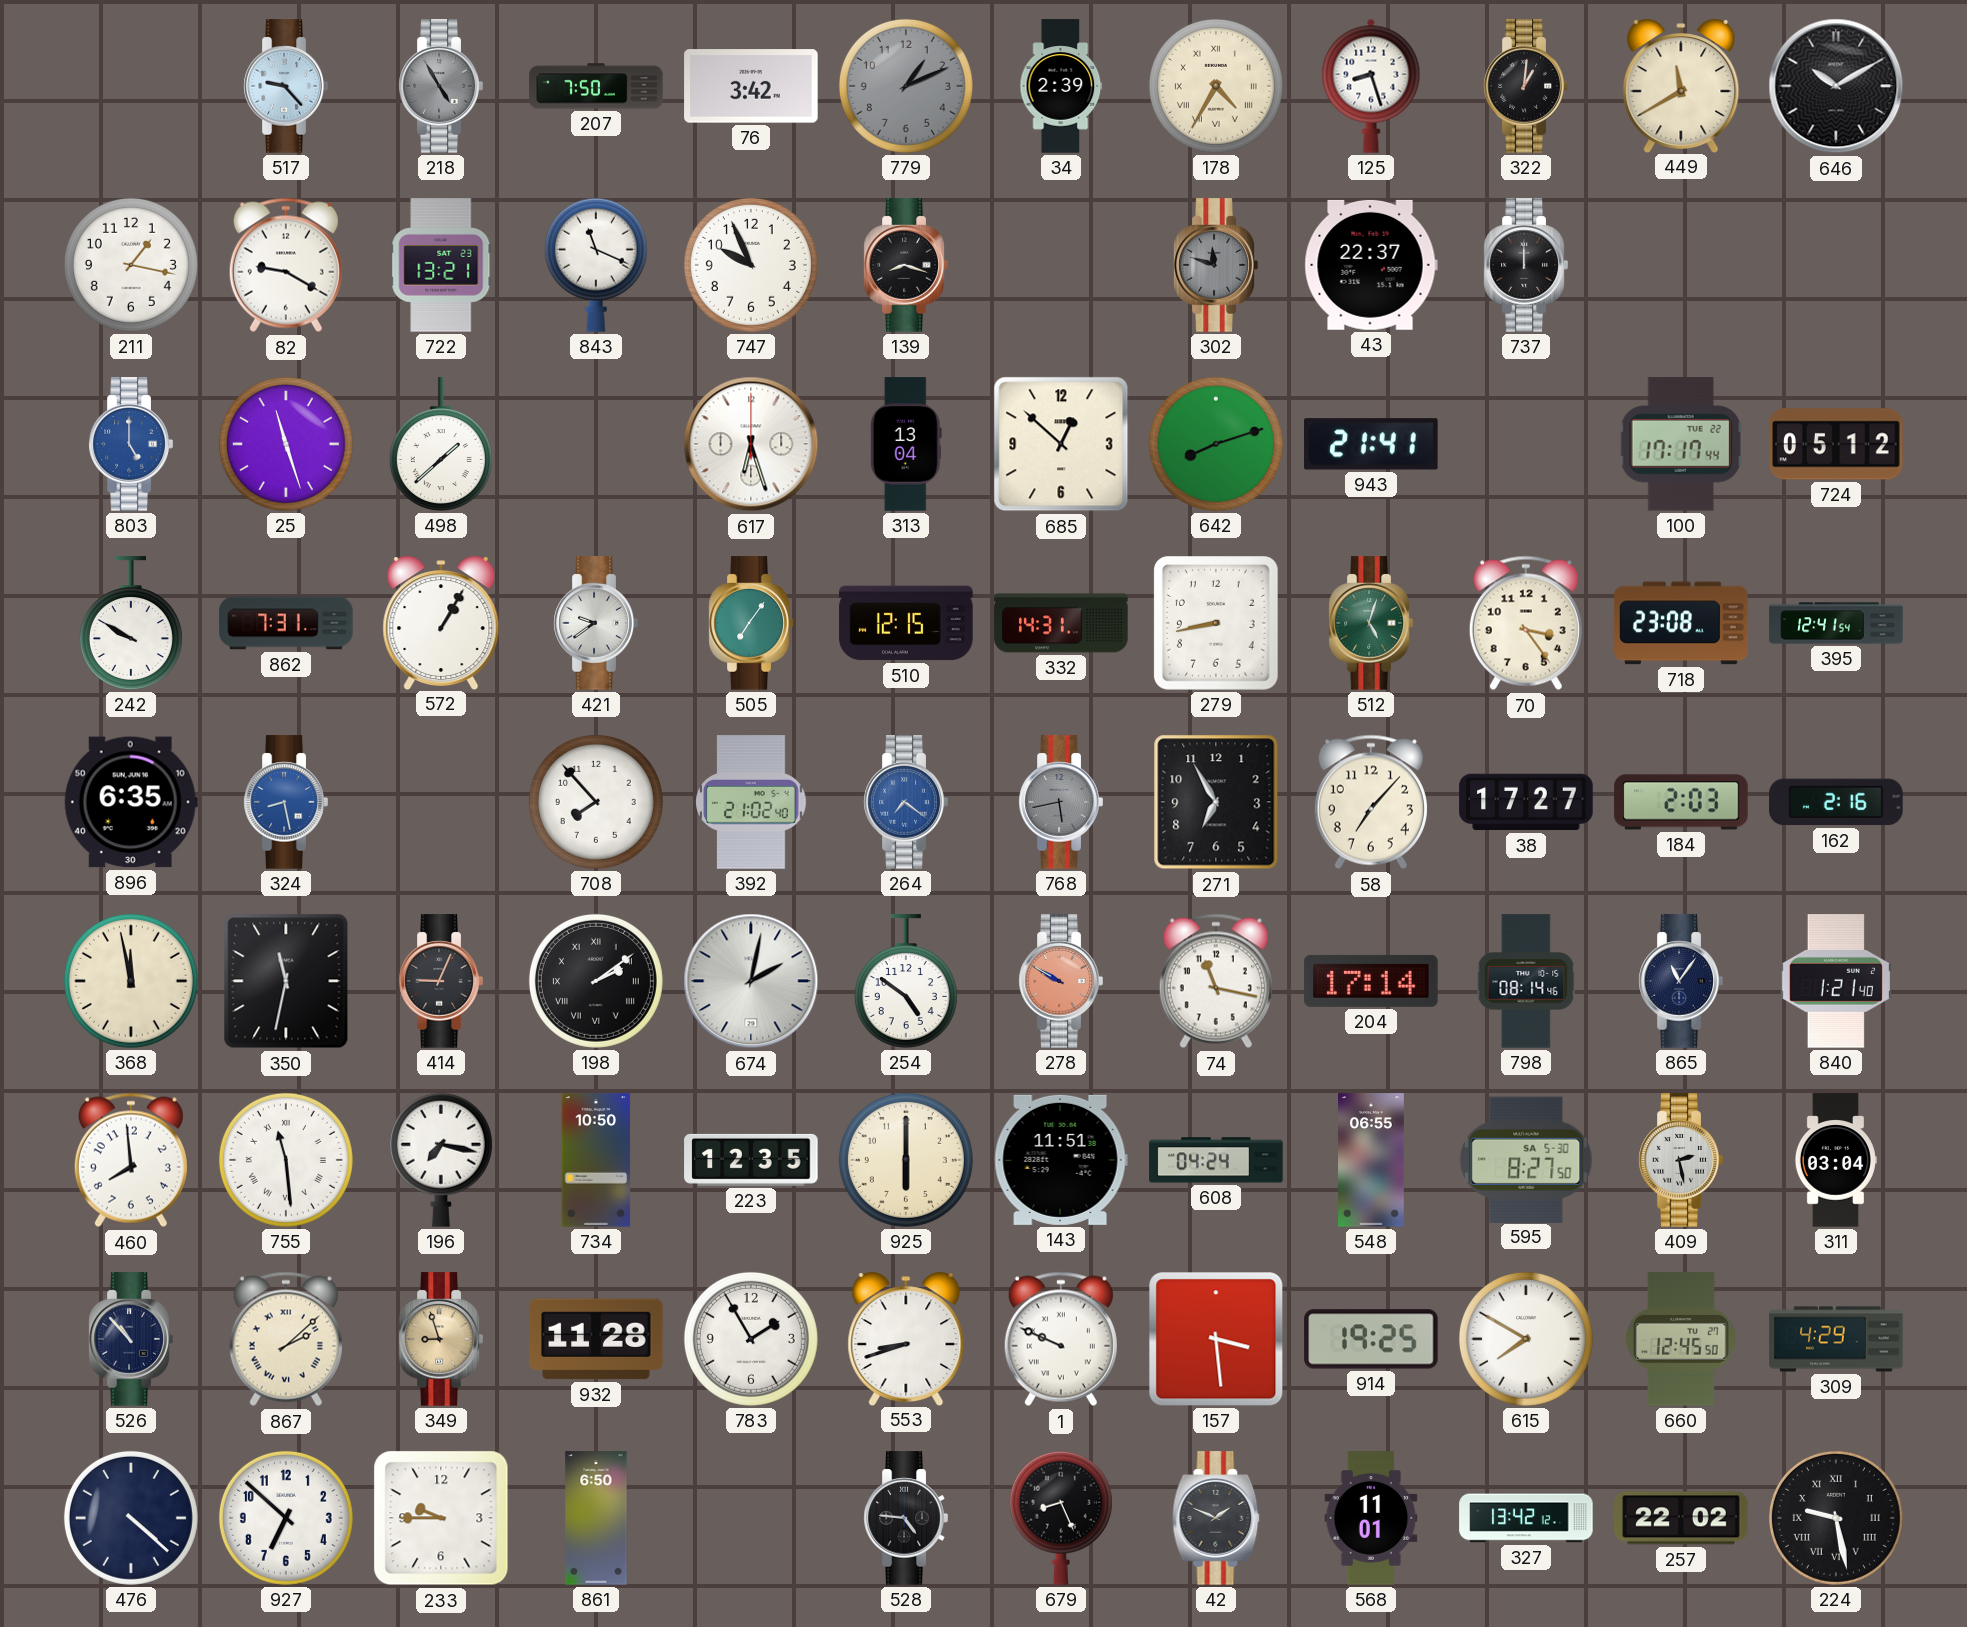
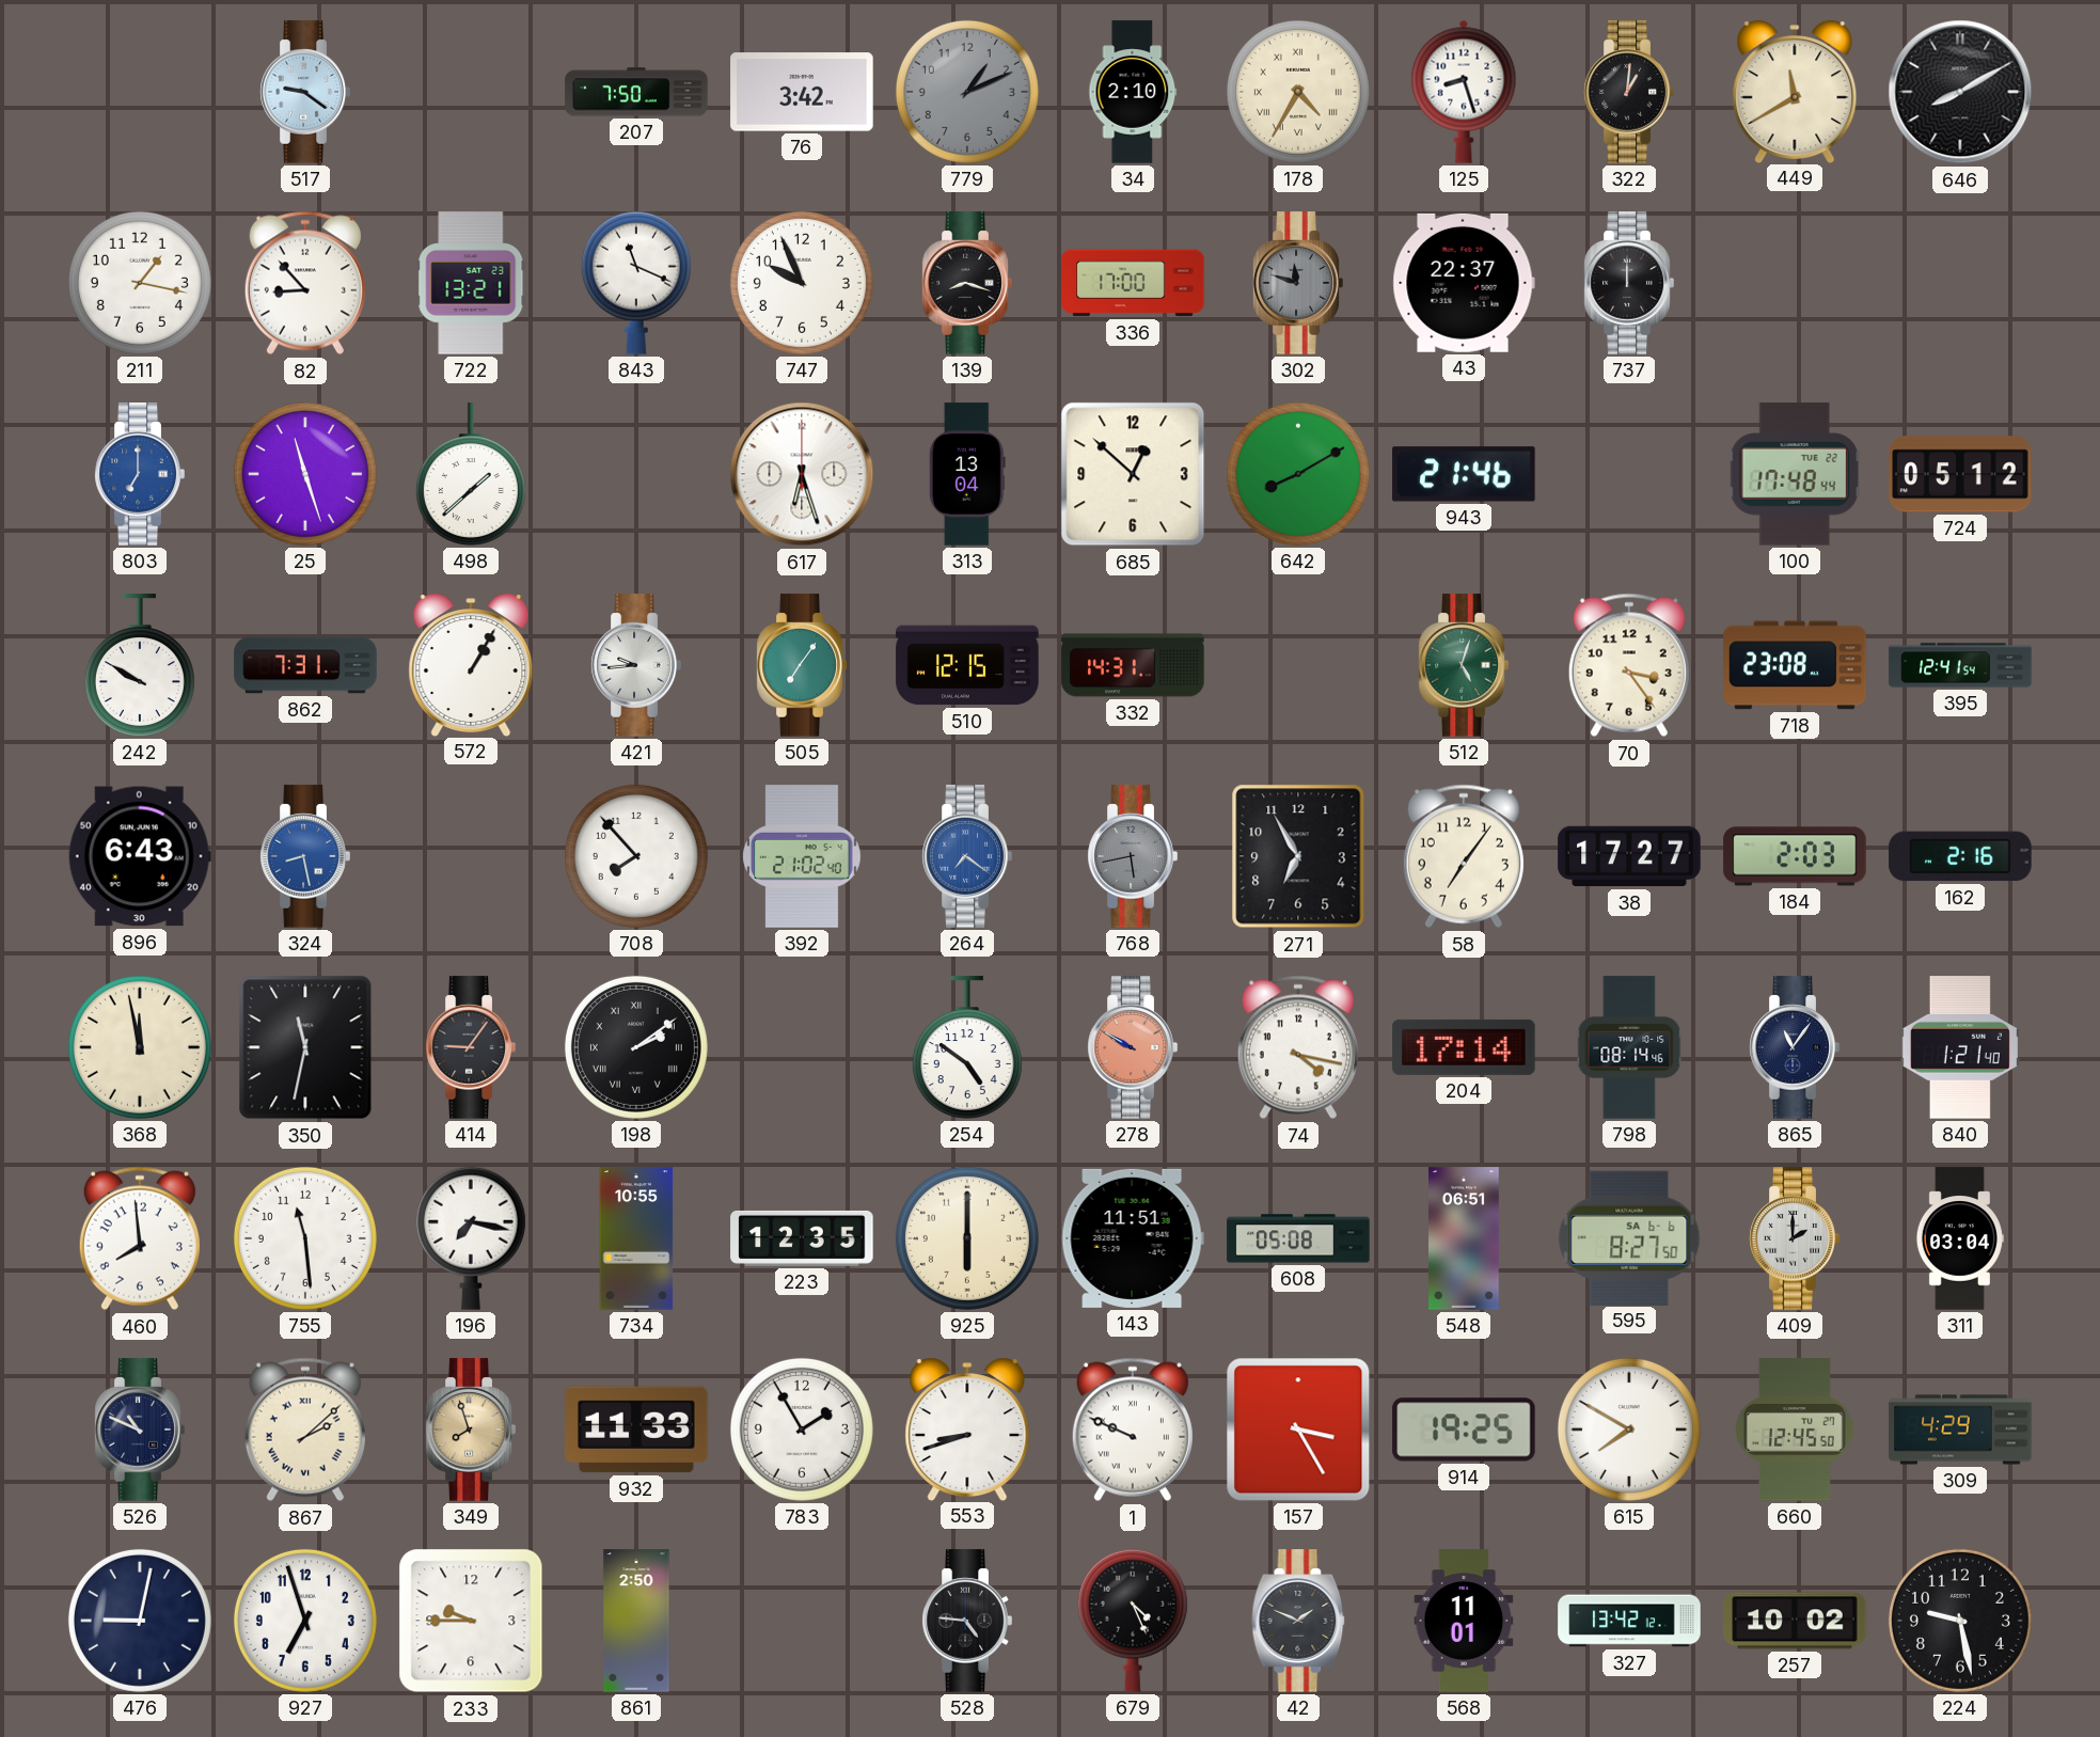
517: 9:23 -> 9:21
218: 4:55 -> none
34: 2:39 -> 2:10
646: 10:10 -> 8:10
82: 9:20 -> 8:53
336: none -> 17:00
803: 5:00 -> 7:00
642: 8:12 -> 8:10
943: 21:41 -> 21:46
100: 17:17 -> 17:48
421: 9:39 -> 9:44
279: 8:43 -> none
896: 6:35 -> 6:43
58: 7:07 -> 7:06
414: 9:04 -> 9:06
674: 2:02 -> none
74: 11:17 -> 4:17
755 numerals: Roman -> Arabic
734: 10:50 -> 10:55
608: 04:24 -> 05:08
548: 06:55 -> 06:51
595 date: SA 5-30 -> SA 6-6
409: 2:28 -> 2:00
526: 10:53 -> 10:49
349: 8:57 -> 7:57
932: 11:28 -> 11:33
157: 3:29 -> 3:25
476: 4:22 -> 9:02
927: 6:52 -> 6:57
861: 6:50 -> 2:50
679: 8:26 -> 4:26
257: 22:02 -> 10:02
224 numerals: Roman -> Arabic
